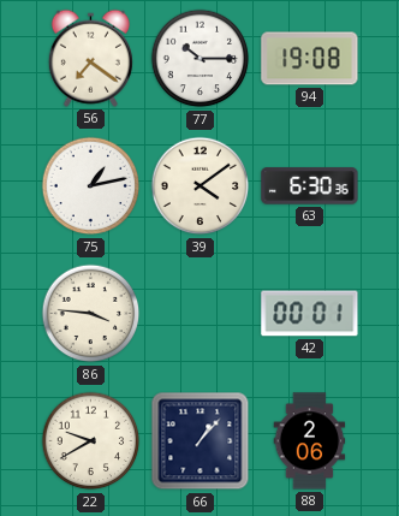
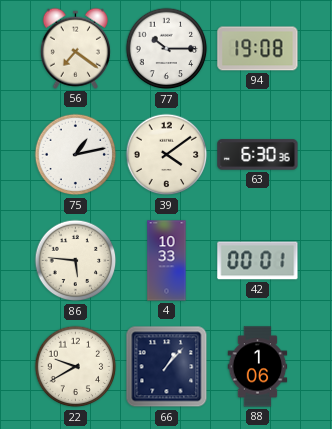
86: 3:46 -> 5:46
4: none -> 10:33
88: 2:06 -> 1:06
